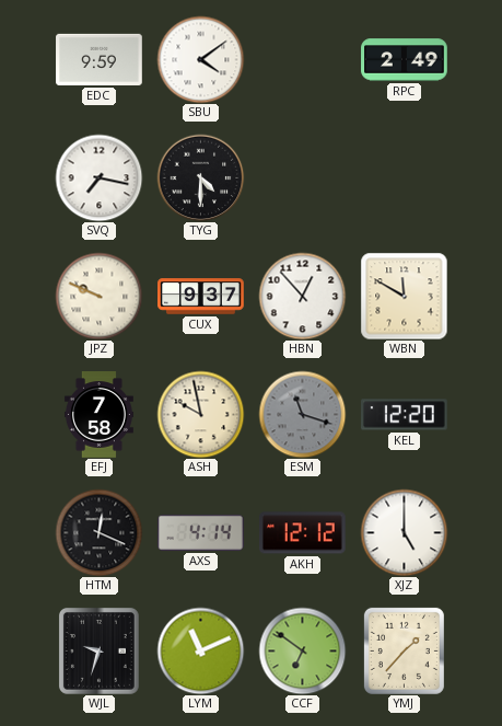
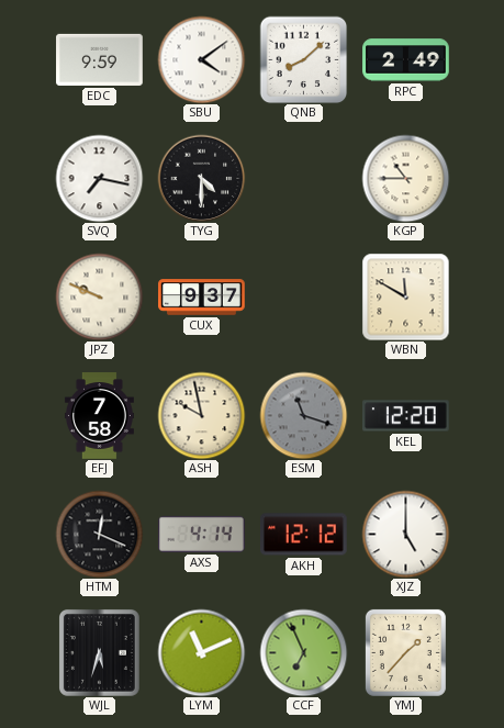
QNB: none -> 8:08
KGP: none -> 10:45
HBN: 12:53 -> none
WJL: 9:33 -> 5:33
CCF: 6:51 -> 6:56
